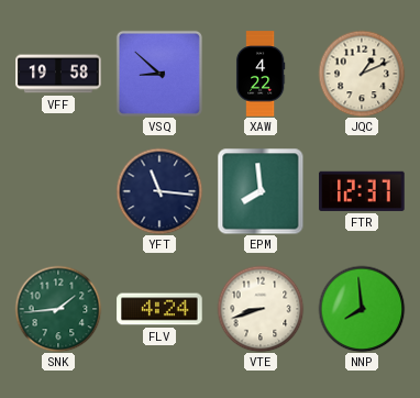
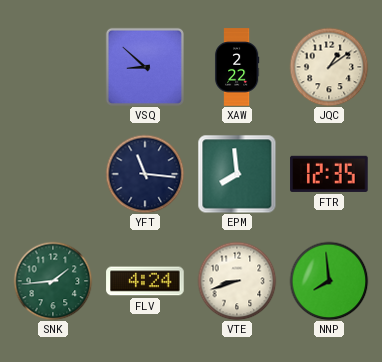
VFF: 19:58 -> none
XAW: 4:22 -> 2:22
JQC: 1:11 -> 1:09
FTR: 12:37 -> 12:35
